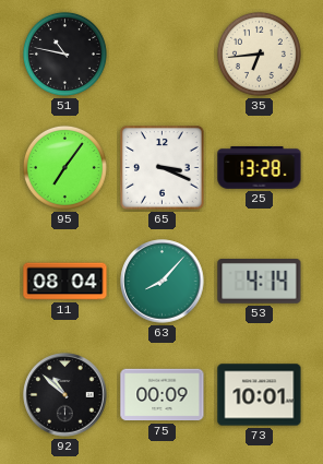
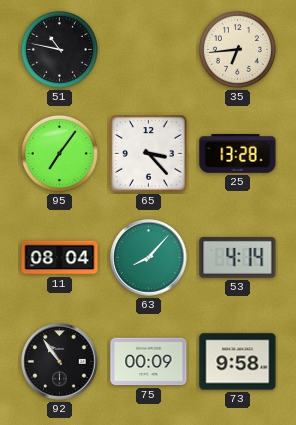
65: 3:19 -> 3:23
92: 10:52 -> 10:54
73: 10:01 -> 9:58
